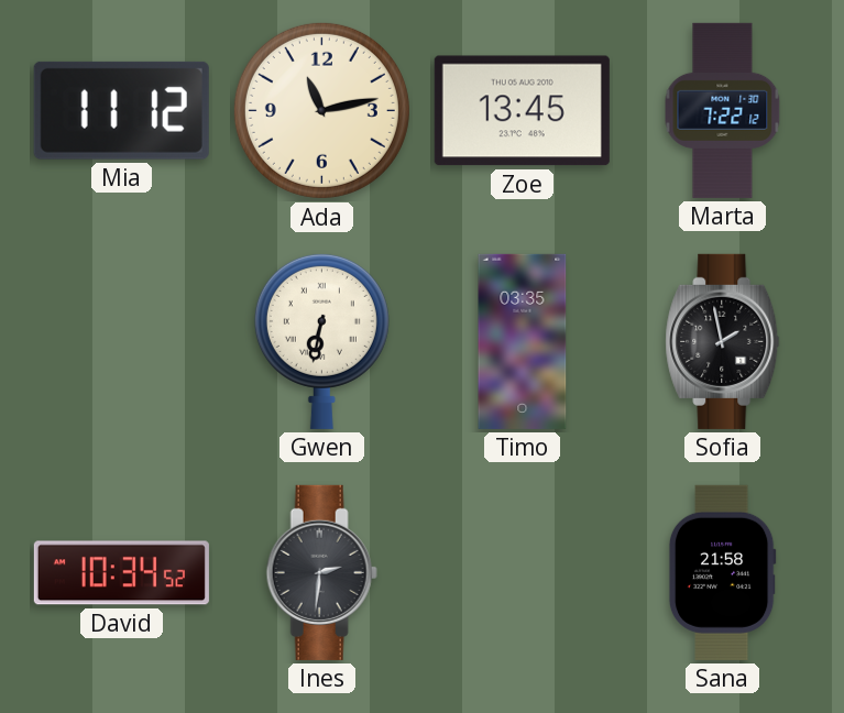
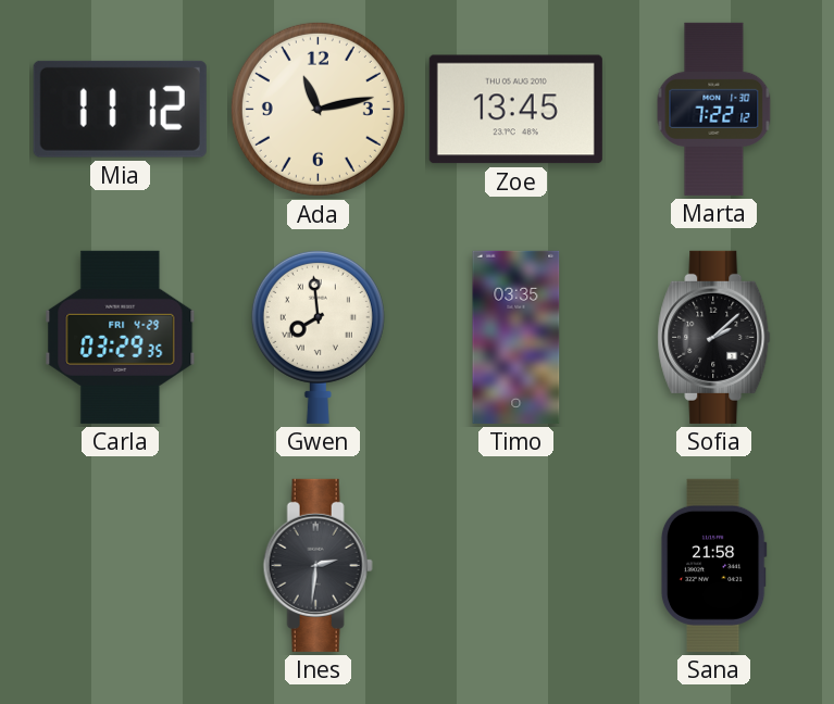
Carla: none -> 03:29
Gwen: 6:32 -> 7:59
Sofia: 1:58 -> 2:08
David: 10:34 -> none
